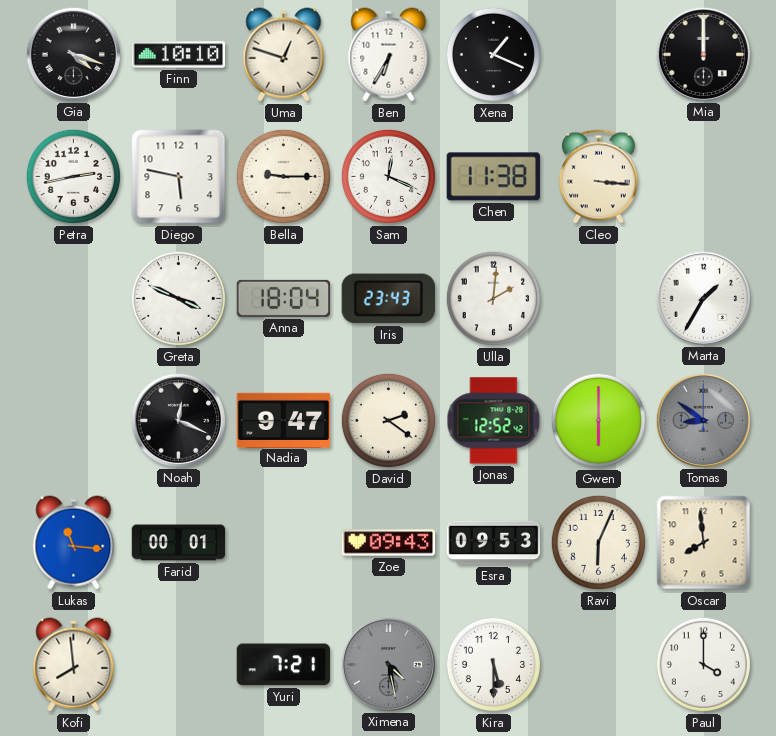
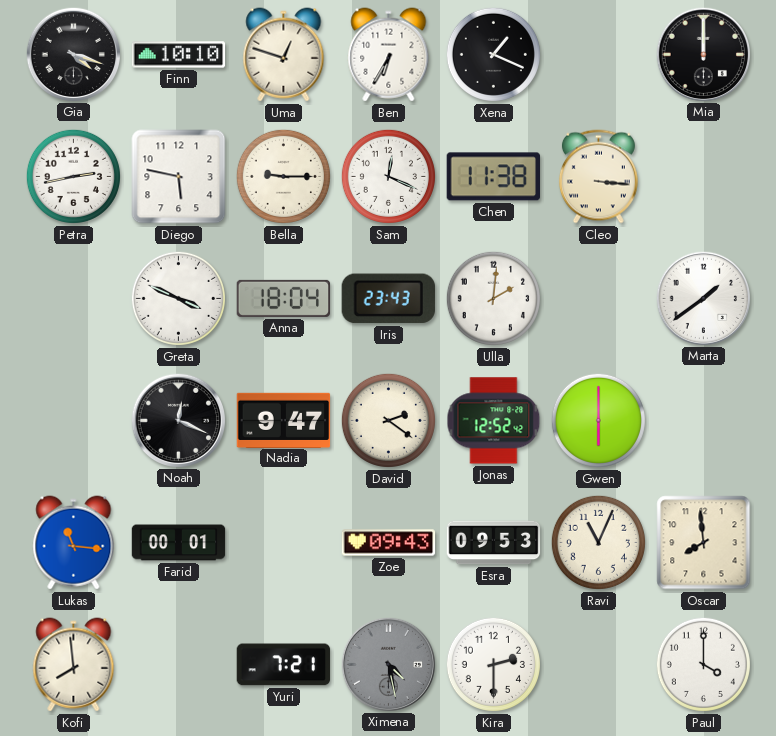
Marta: 1:35 -> 1:39
Tomas: 8:51 -> none
Ravi: 6:04 -> 11:04
Kira: 5:30 -> 2:30
